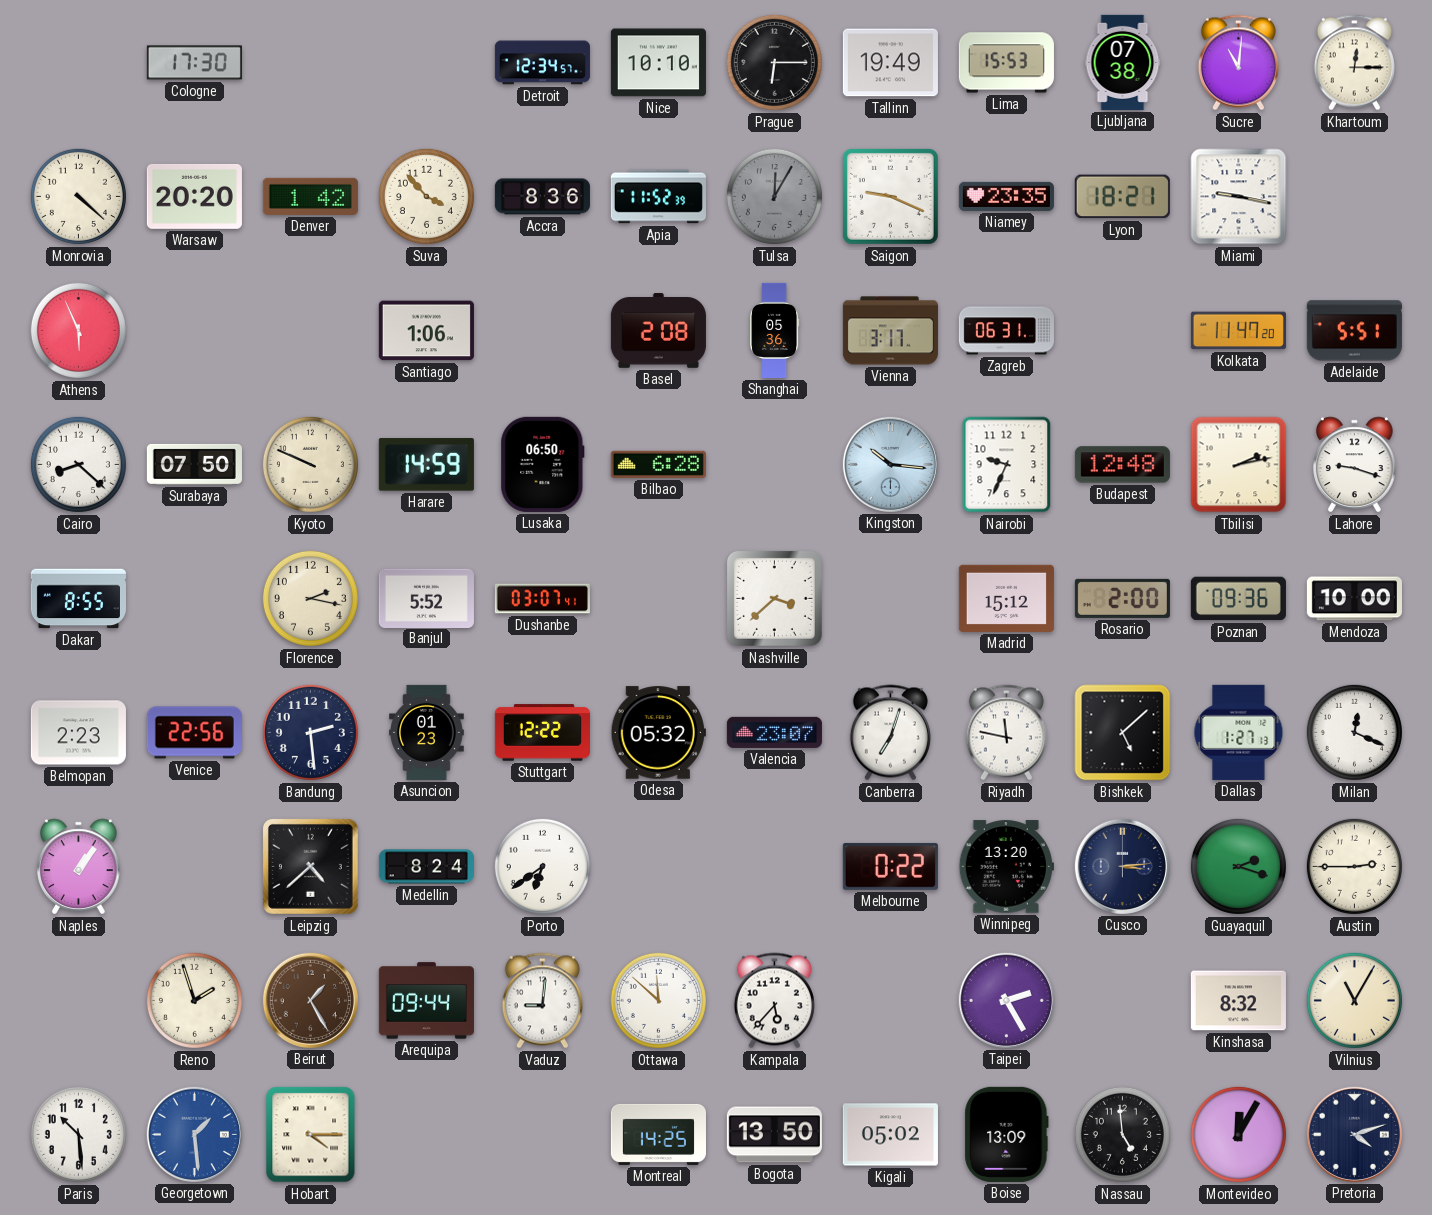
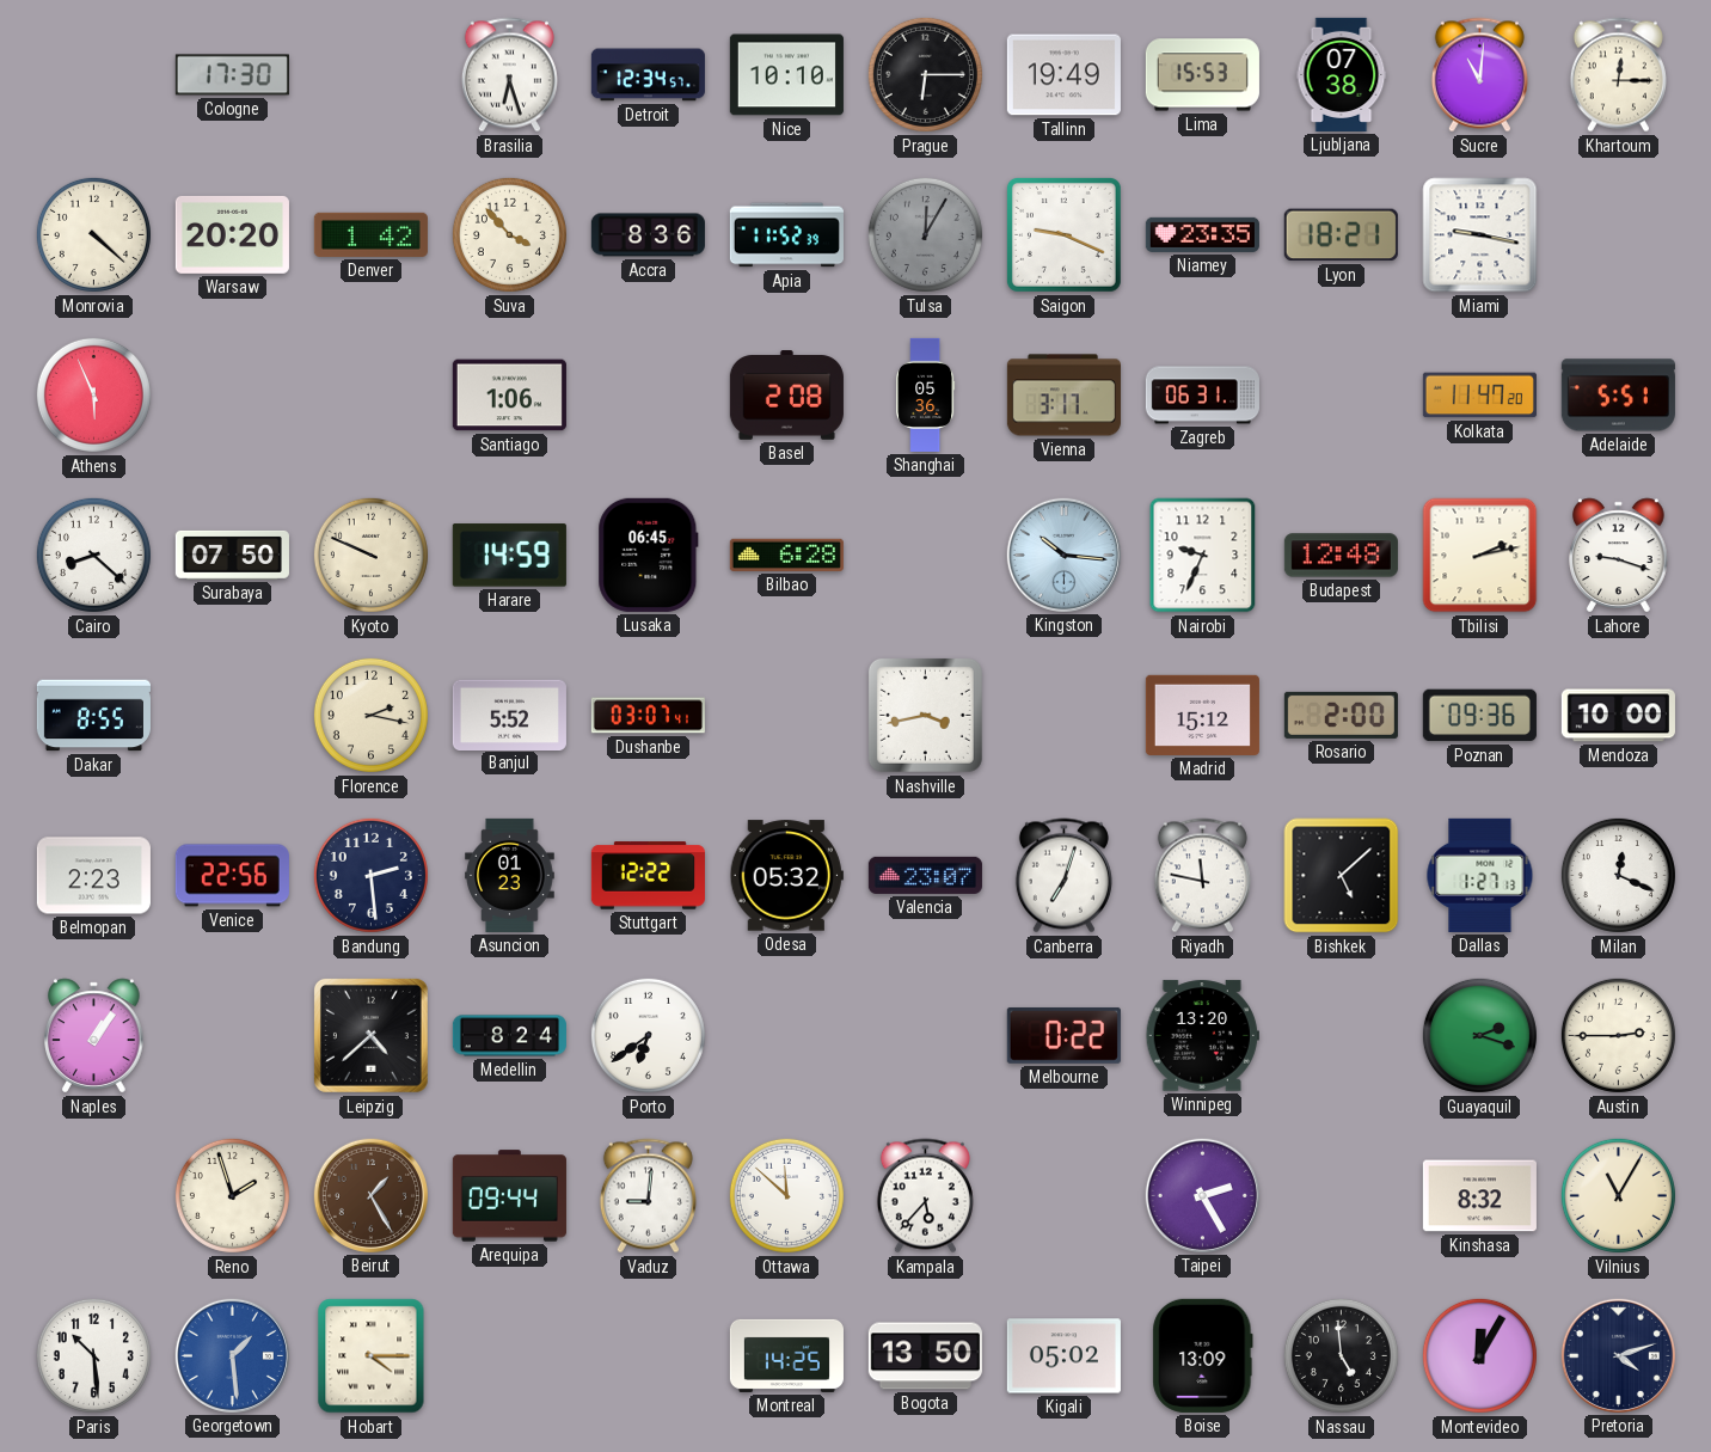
Brasilia: none -> 6:27
Lusaka: 06:50 -> 06:45
Nashville: 3:38 -> 3:43
Cusco: 3:14 -> none
